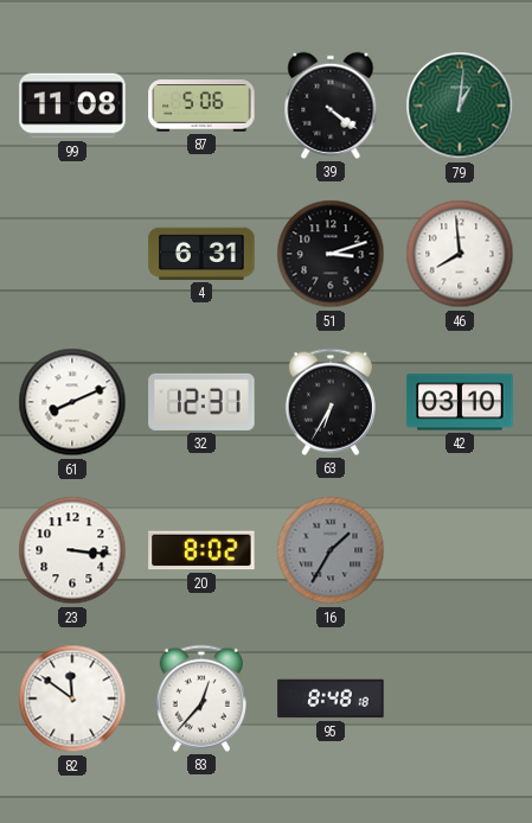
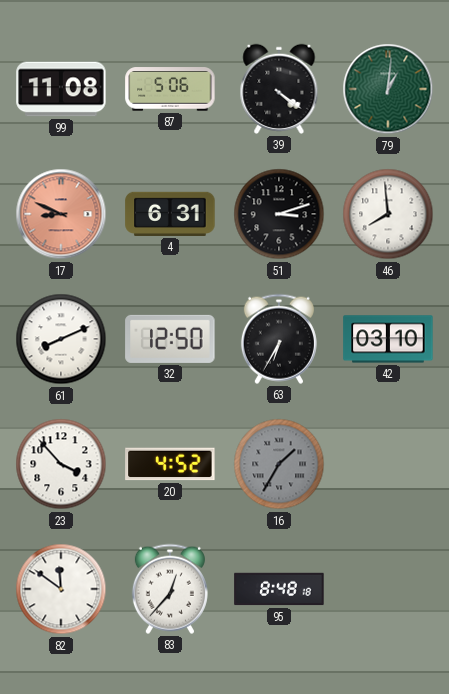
17: none -> 8:49
32: 12:31 -> 12:50
23: 3:16 -> 3:53
20: 8:02 -> 4:52
